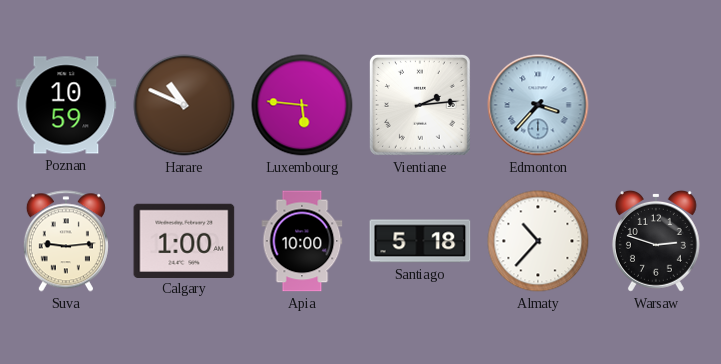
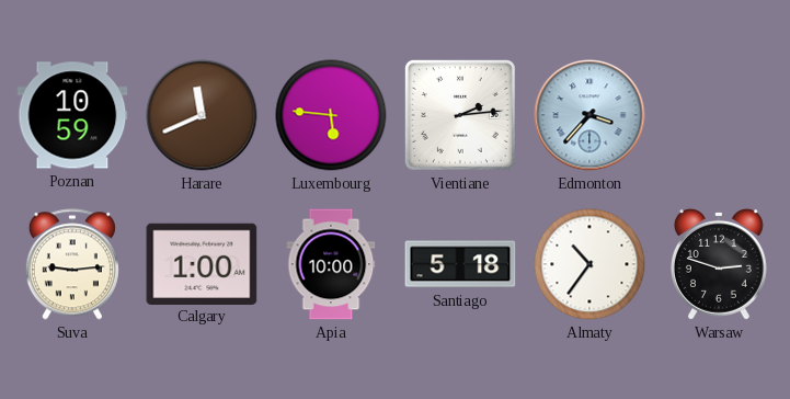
Harare: 10:49 -> 11:41
Almaty: 10:37 -> 10:36
